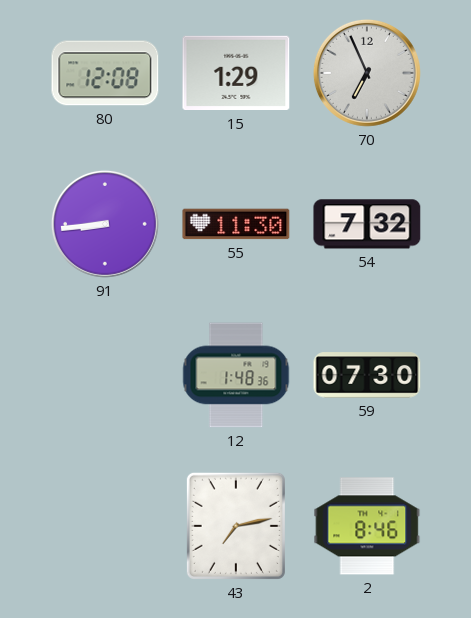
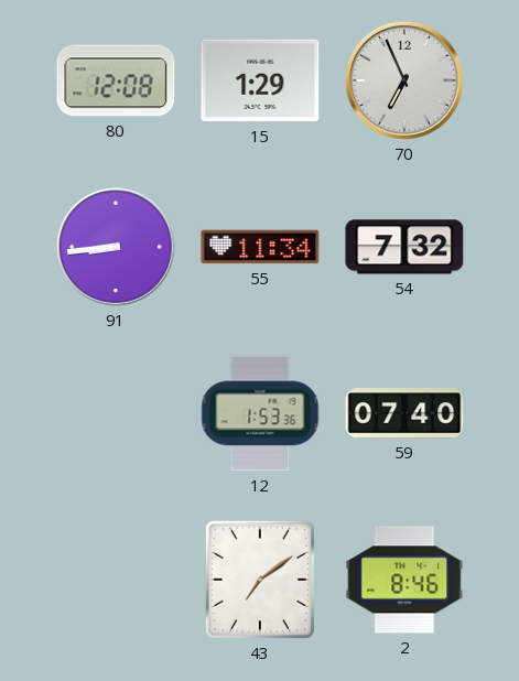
55: 11:30 -> 11:34
12: 1:48 -> 1:53
59: 07:30 -> 07:40
43: 7:13 -> 7:09
